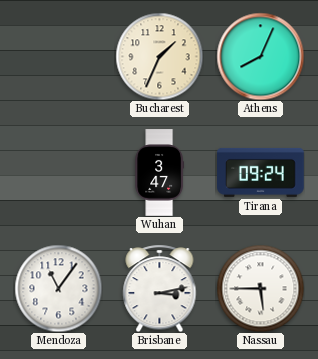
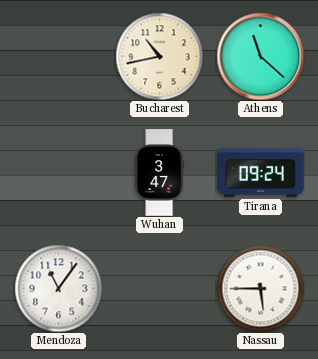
Bucharest: 1:34 -> 10:43
Athens: 8:04 -> 11:22
Brisbane: 3:13 -> none
